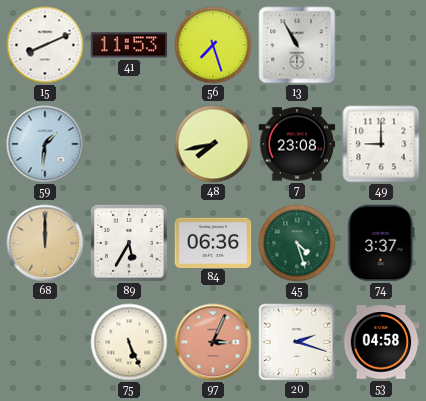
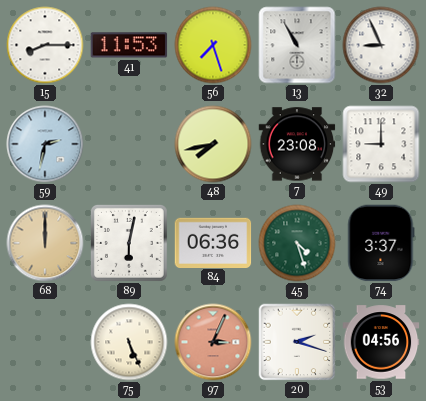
15: 8:11 -> 8:15
32: none -> 8:56
59: 1:31 -> 2:32
89: 5:35 -> 6:02
53: 04:58 -> 04:56
